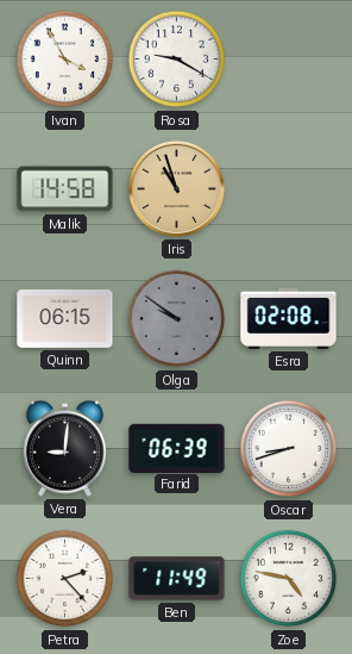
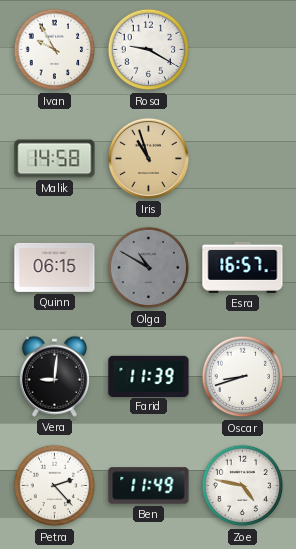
Ivan: 3:55 -> 9:55
Olga: 9:51 -> 10:50
Esra: 02:08 -> 16:57
Farid: 06:39 -> 11:39
